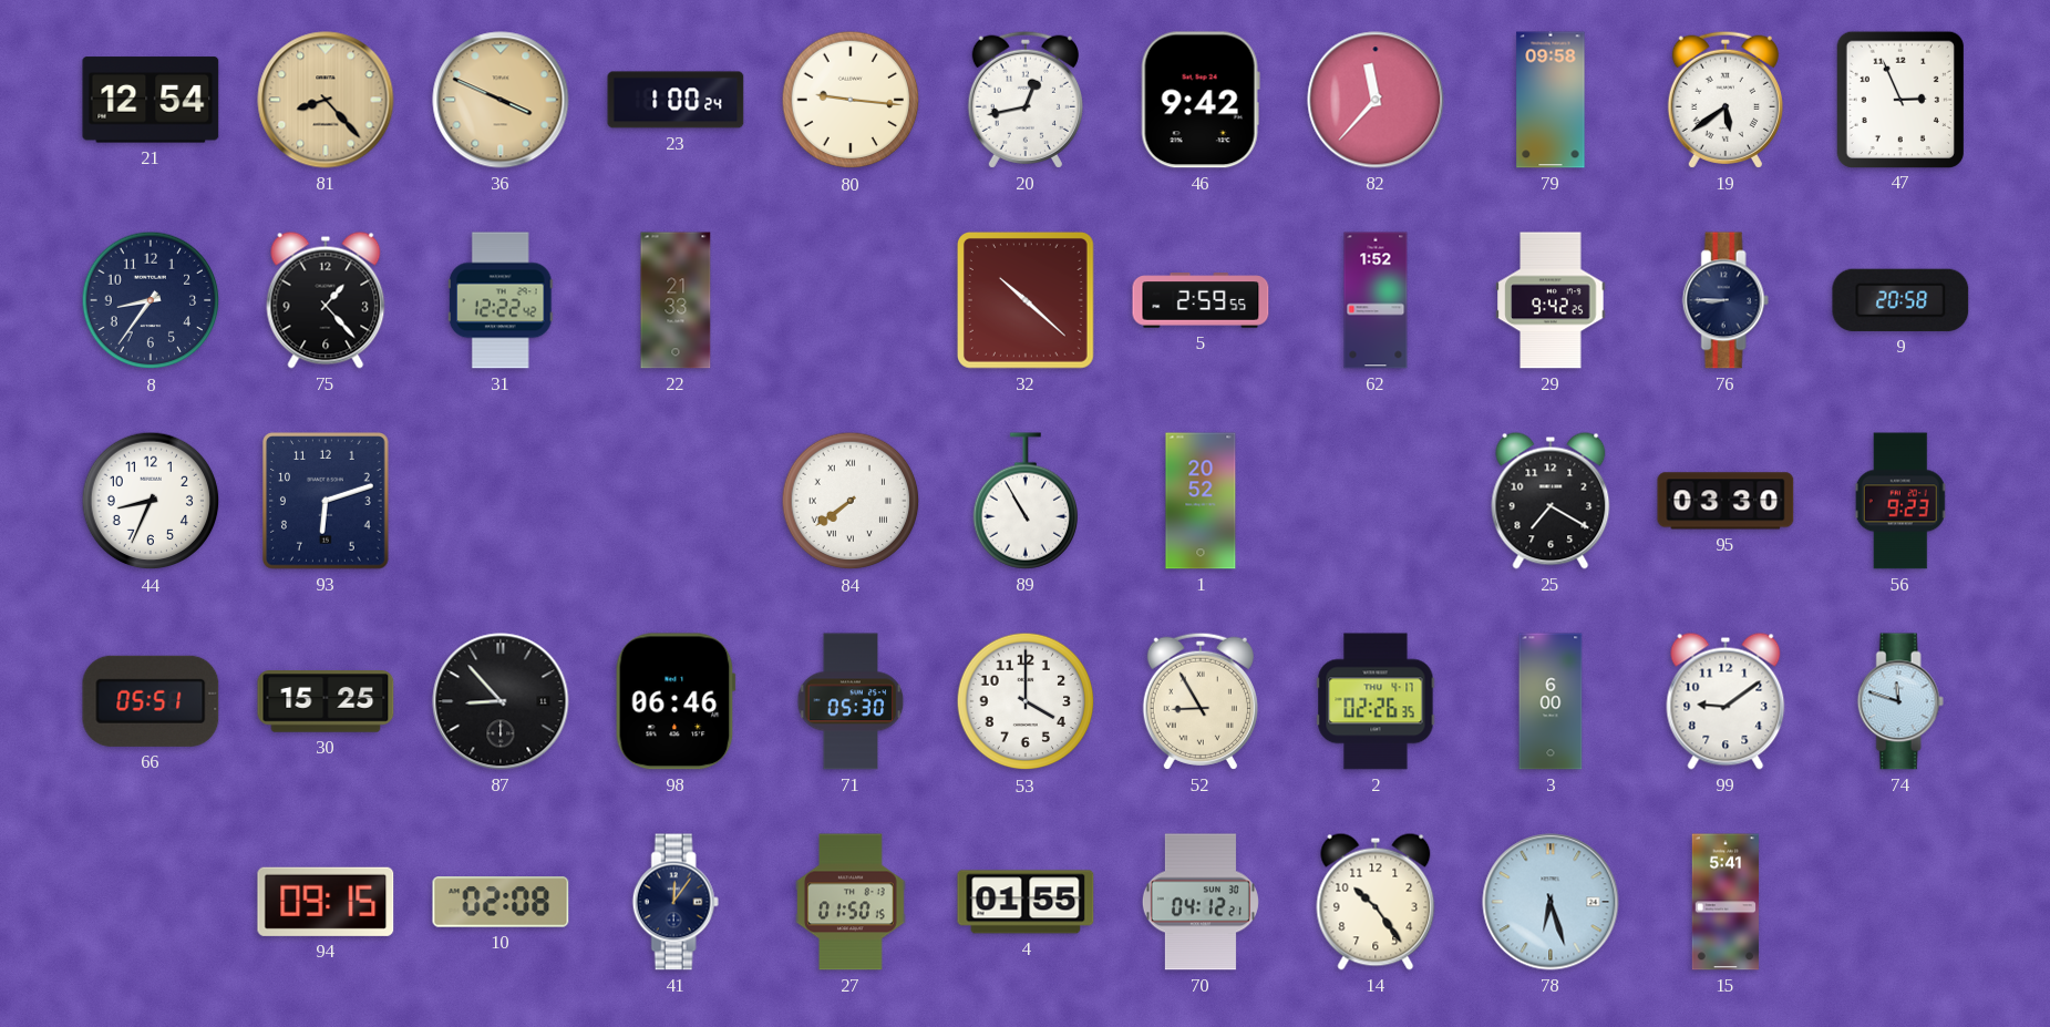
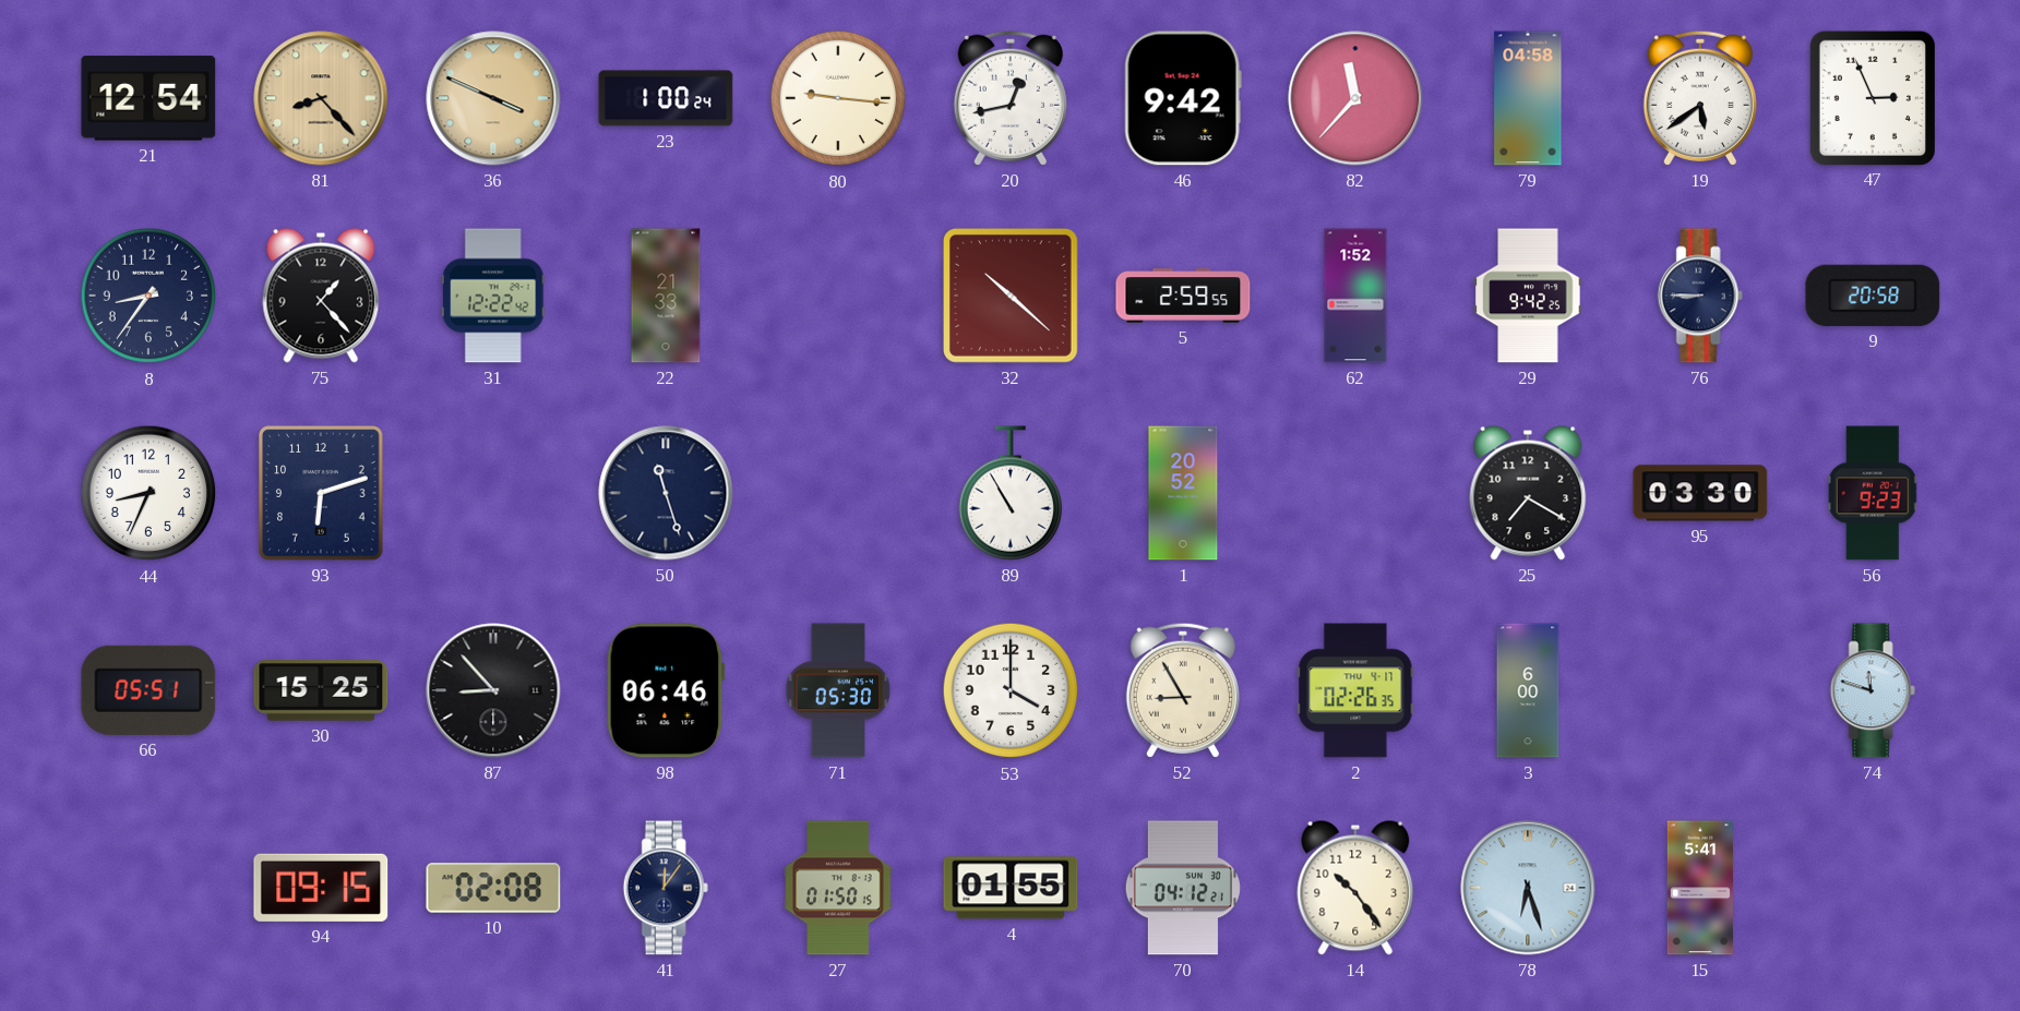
79: 09:58 -> 04:58
50: none -> 11:27
84: 7:39 -> none
99: 9:09 -> none
